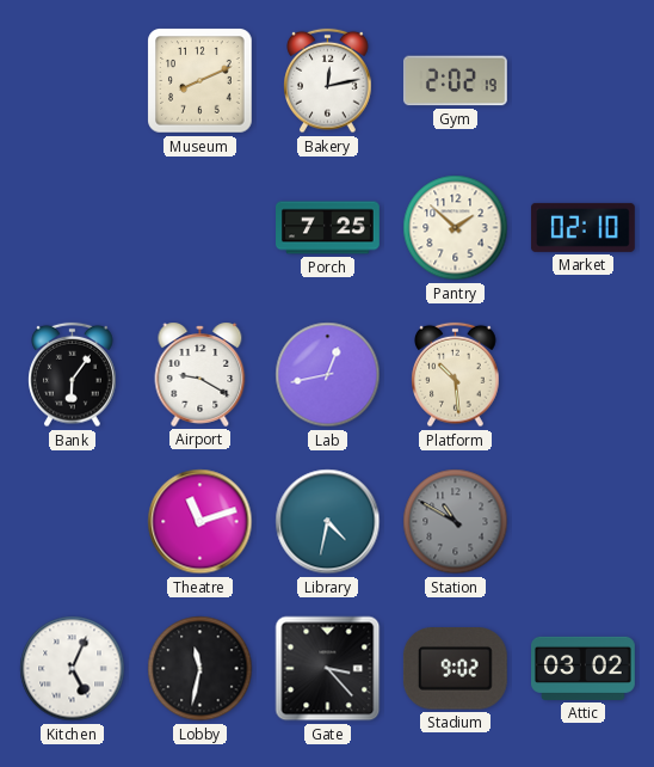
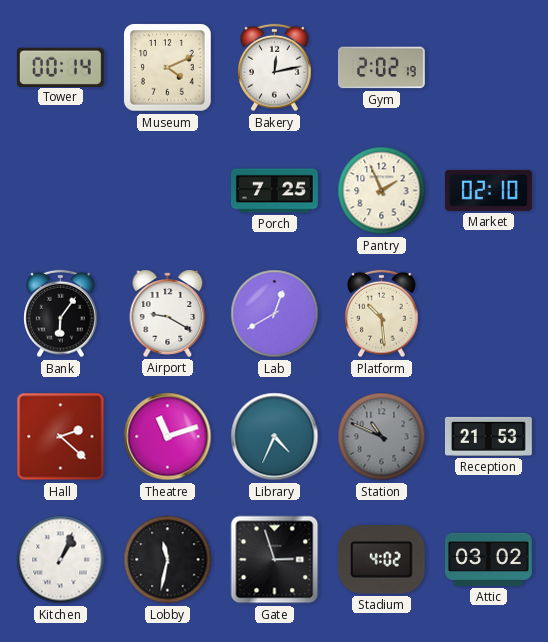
Tower: none -> 00:14
Museum: 8:11 -> 4:11
Pantry: 1:52 -> 1:56
Lab: 12:43 -> 12:40
Hall: none -> 2:22
Library: 4:32 -> 4:34
Station: 10:50 -> 10:49
Reception: none -> 21:53
Kitchen: 5:04 -> 1:04
Gate: 3:23 -> 2:57
Stadium: 9:02 -> 4:02
